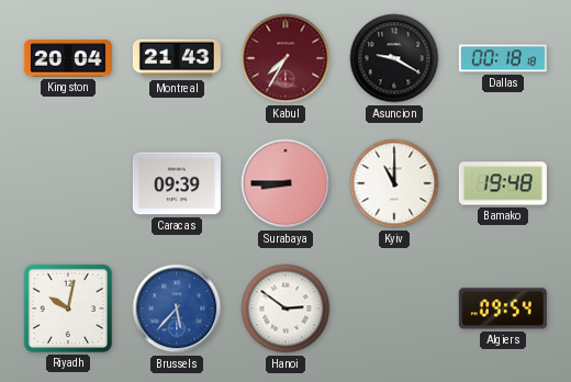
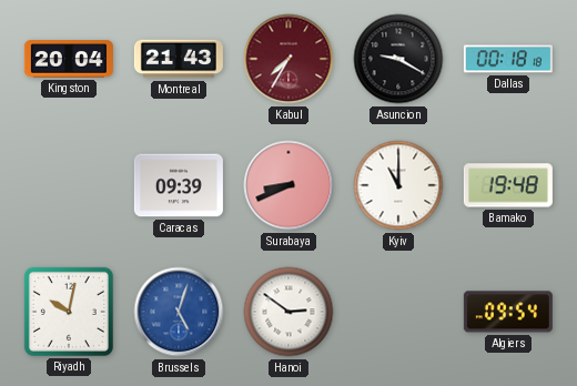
Surabaya: 8:45 -> 8:41
Brussels: 5:37 -> 5:03
